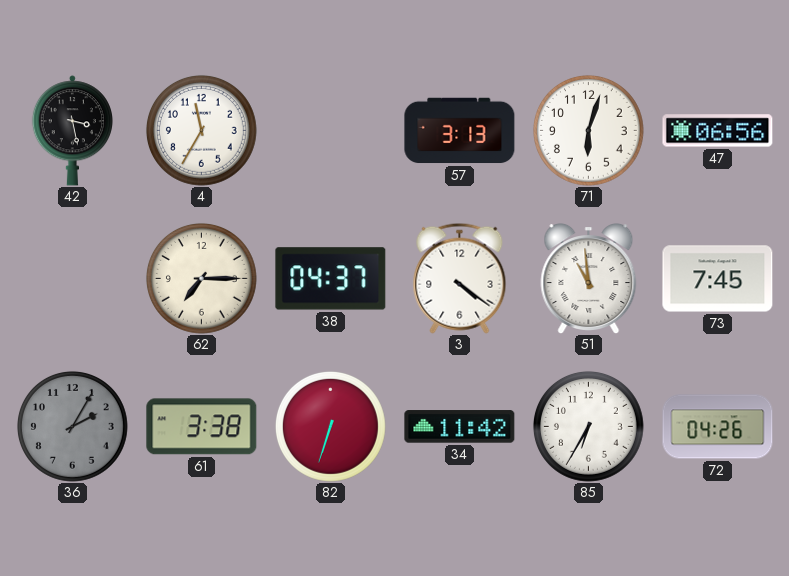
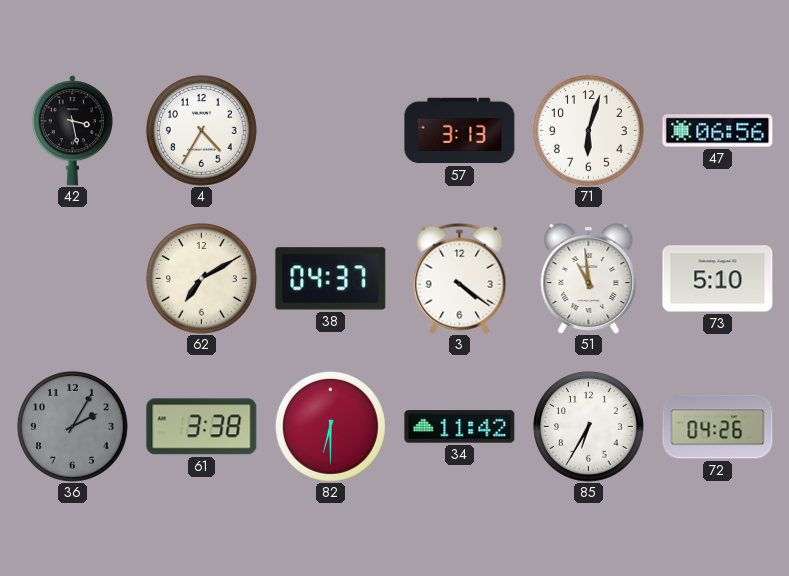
4: 11:35 -> 4:35
62: 7:15 -> 7:10
73: 7:45 -> 5:10
82: 6:33 -> 6:30
